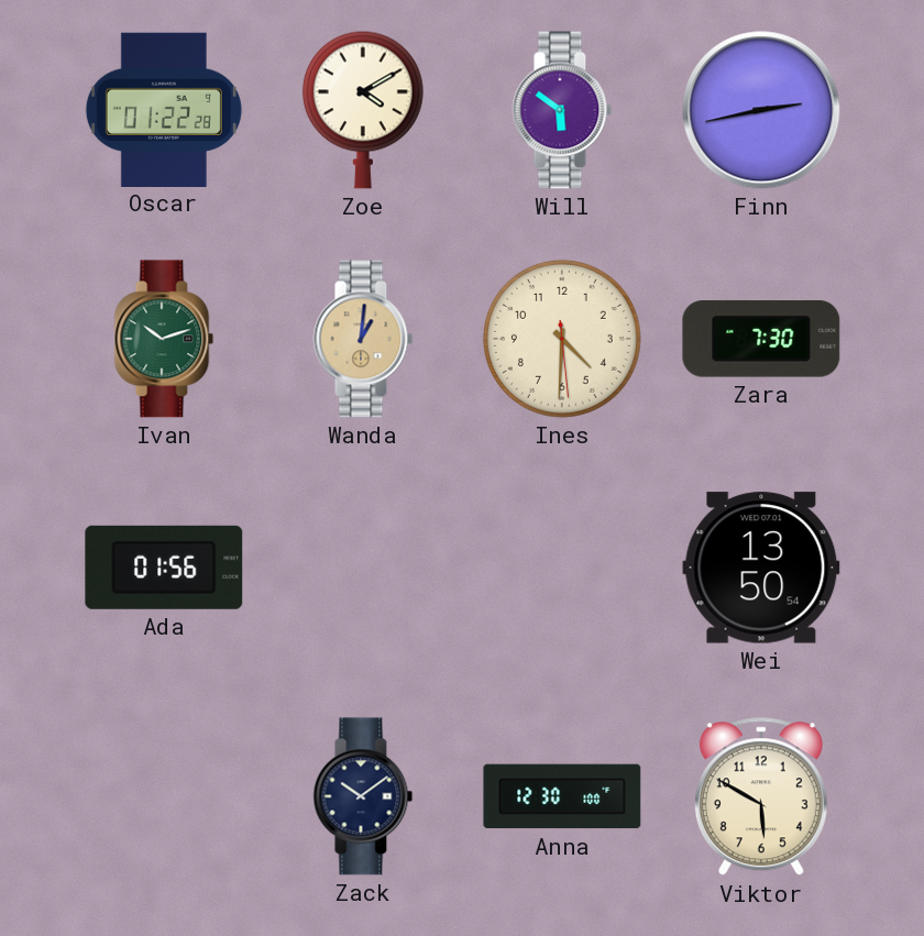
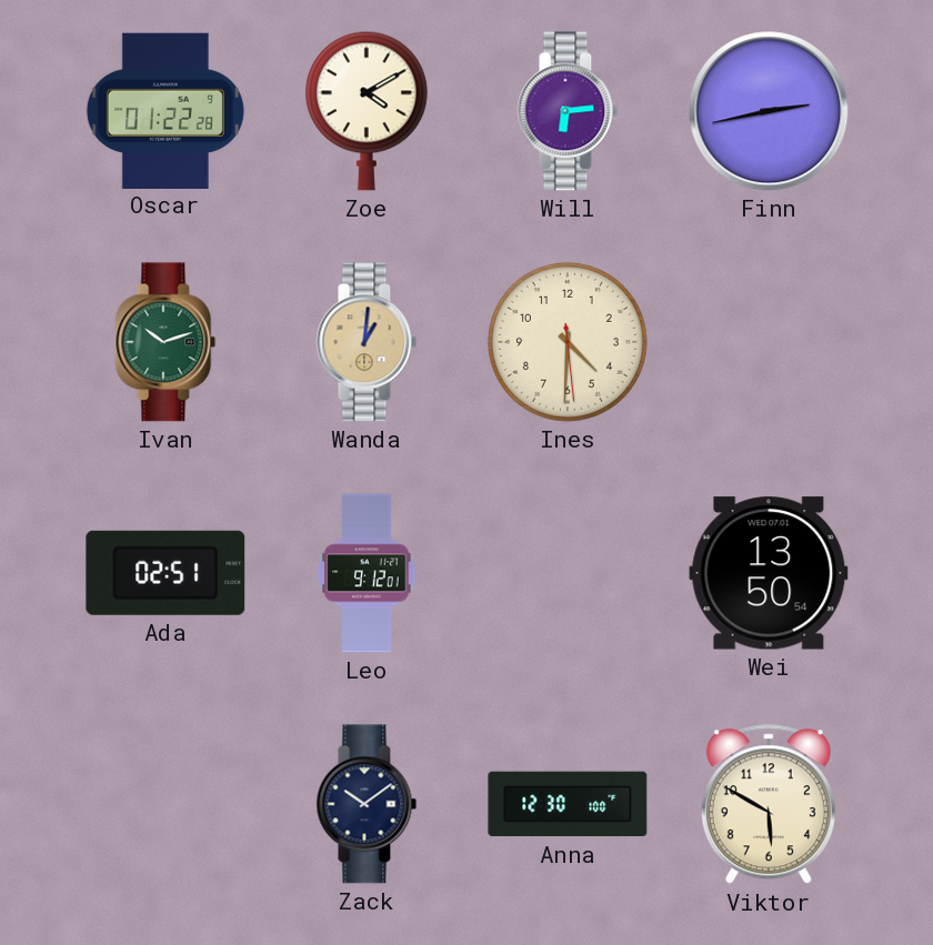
Will: 5:51 -> 6:14
Zara: 7:30 -> none
Ada: 01:56 -> 02:51
Leo: none -> 9:12
